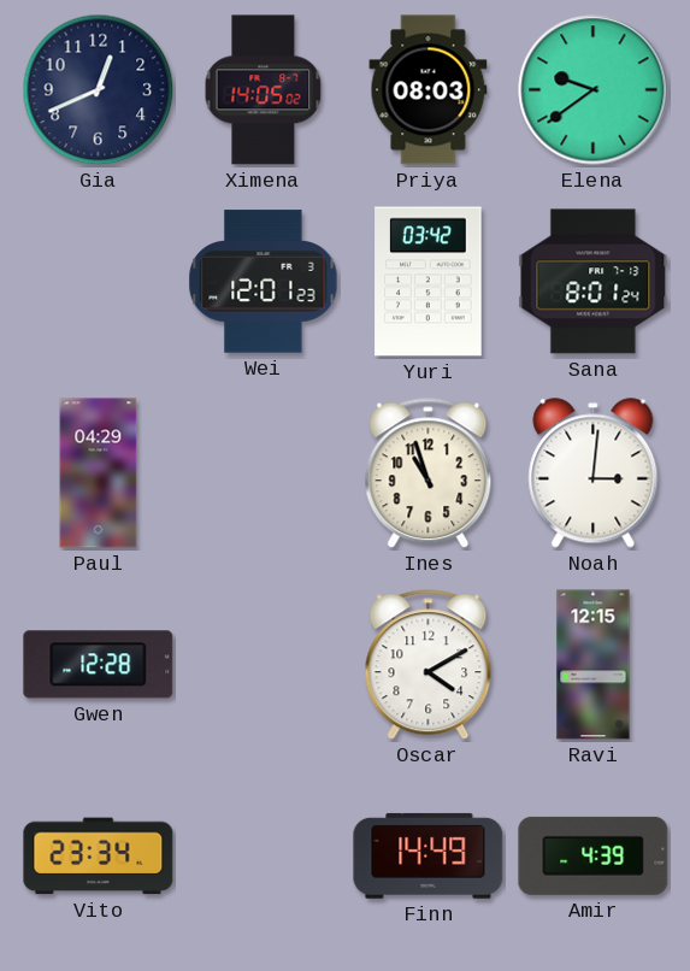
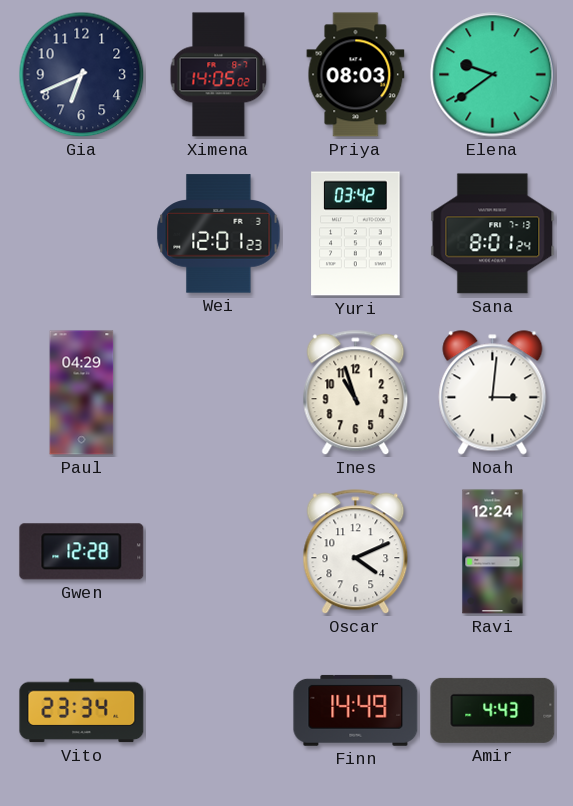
Gia: 12:41 -> 6:41
Oscar: 4:10 -> 4:11
Ravi: 12:15 -> 12:24
Amir: 4:39 -> 4:43
